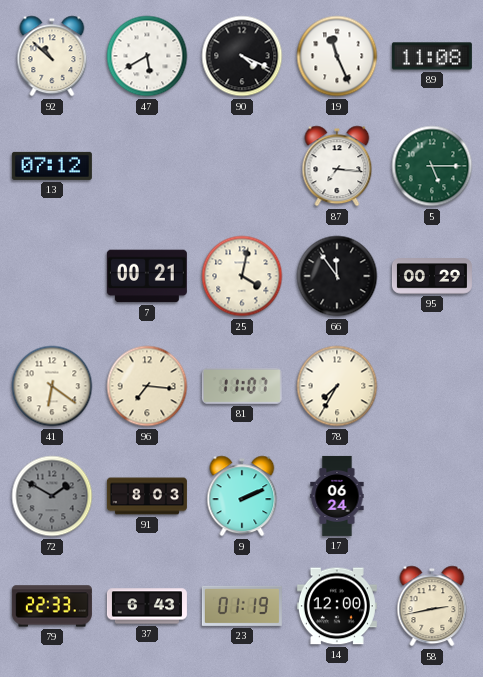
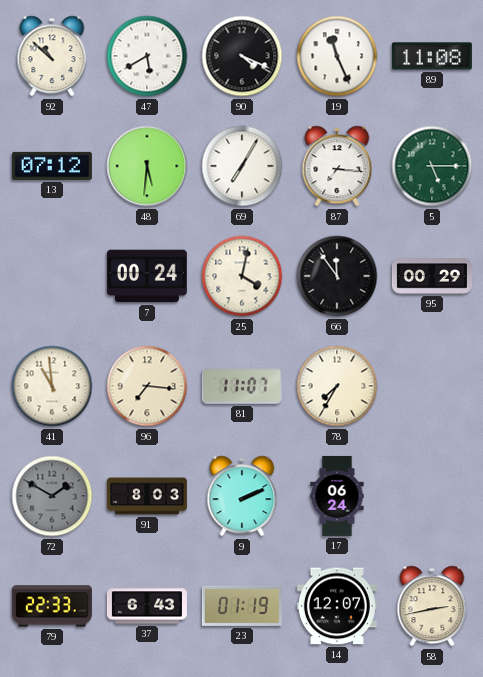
48: none -> 5:31
69: none -> 7:05
7: 00:21 -> 00:24
41: 6:21 -> 10:59
14: 12:00 -> 12:07
